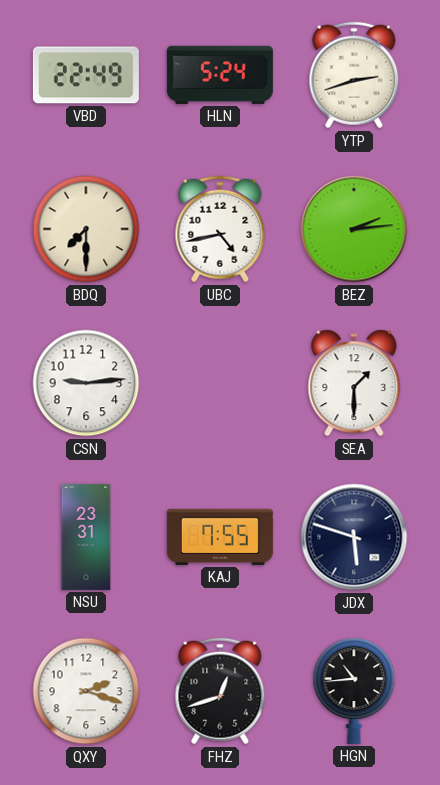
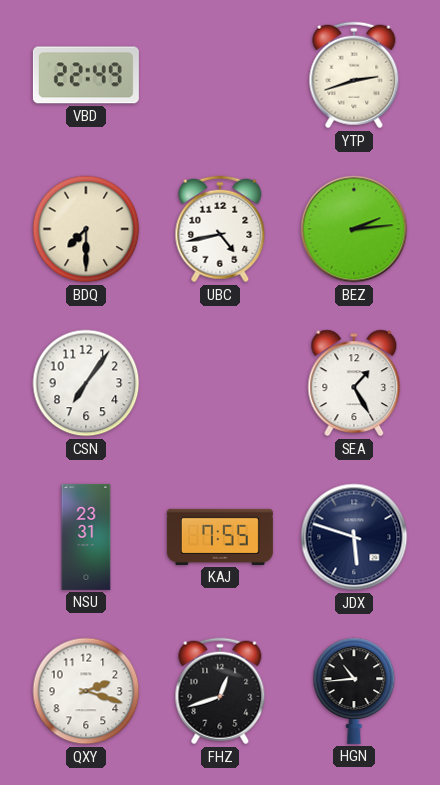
HLN: 5:24 -> none
CSN: 9:14 -> 7:06
SEA: 1:30 -> 1:25
